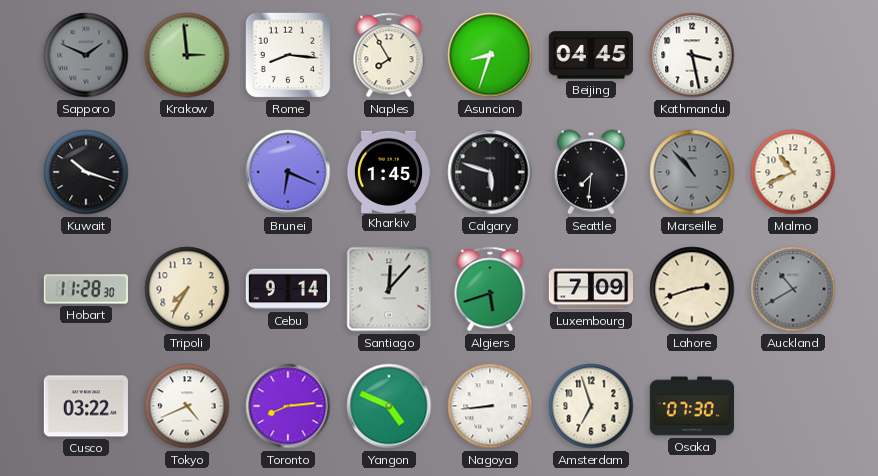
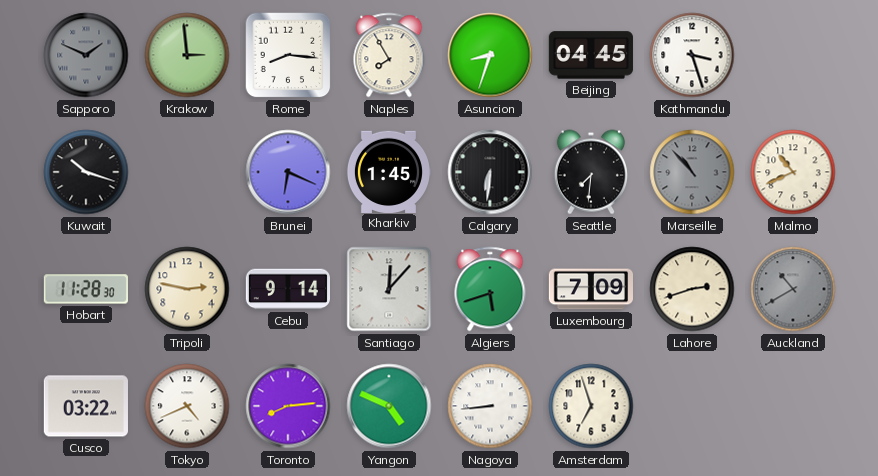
Kathmandu: 3:28 -> 3:27
Calgary: 5:48 -> 6:31
Tripoli: 7:35 -> 2:47
Osaka: 07:30 -> none
